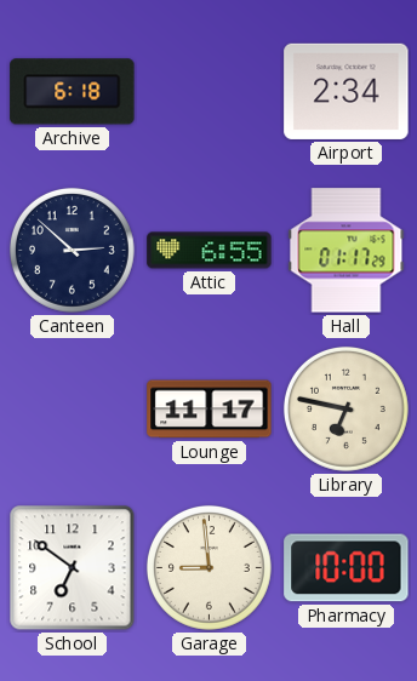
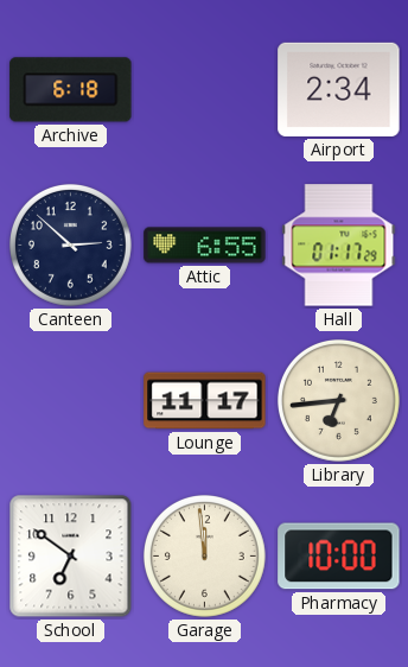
Library: 6:47 -> 6:44
Garage: 8:59 -> 11:59
